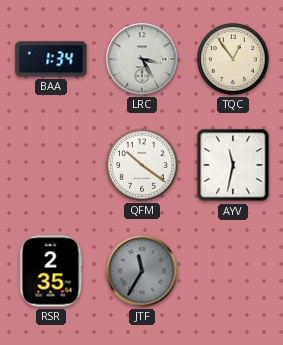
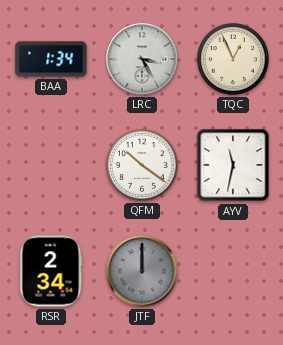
TQC: 12:54 -> 12:56
RSR: 2:35 -> 2:34
JTF: 11:35 -> 12:00
